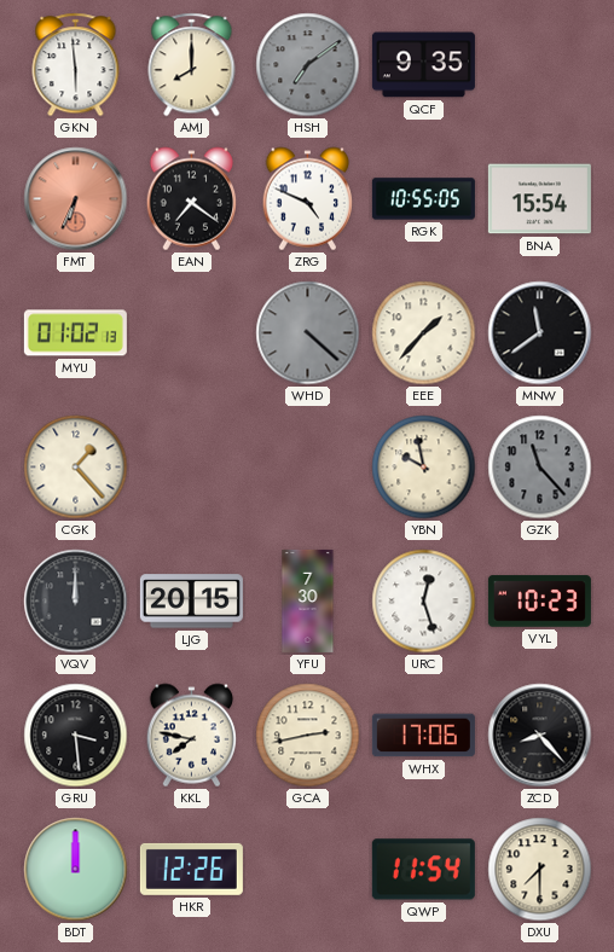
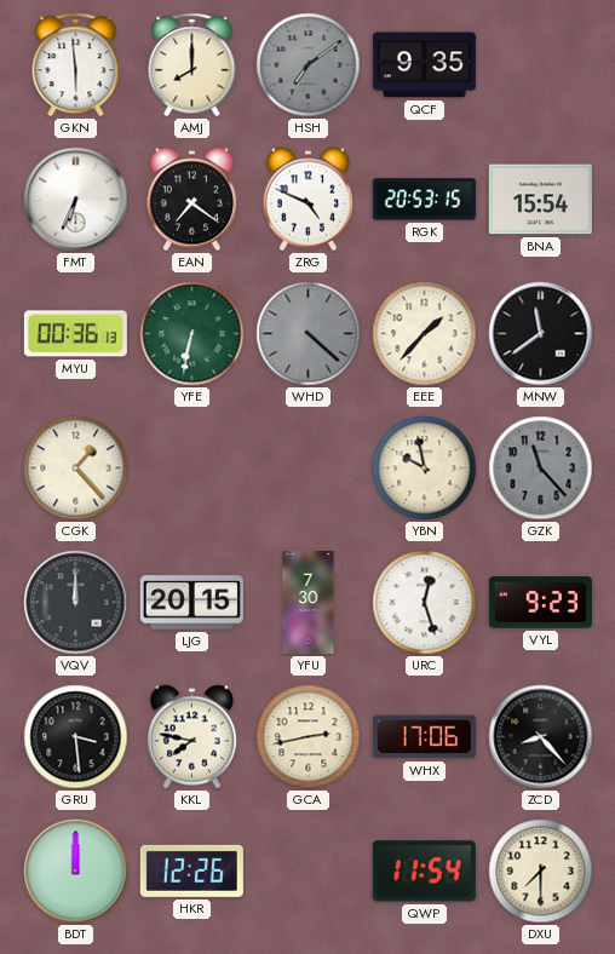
FMT dial: salmon -> white
RGK: 10:55 -> 20:53
MYU: 01:02 -> 00:36
YFE: none -> 6:32
VYL: 10:23 -> 9:23
